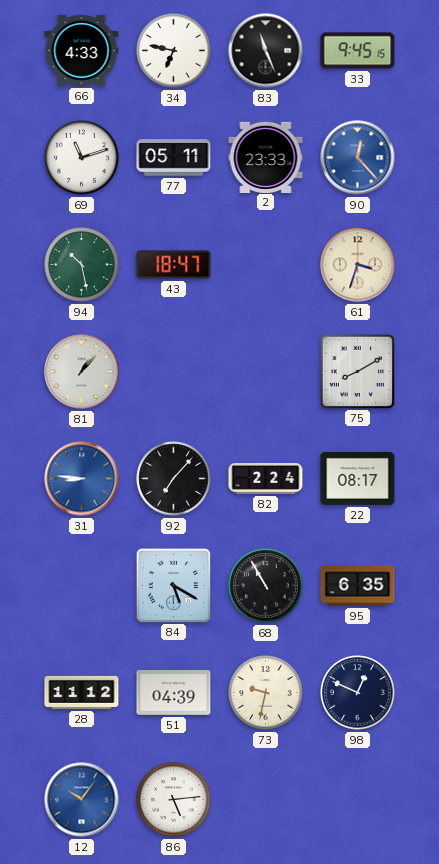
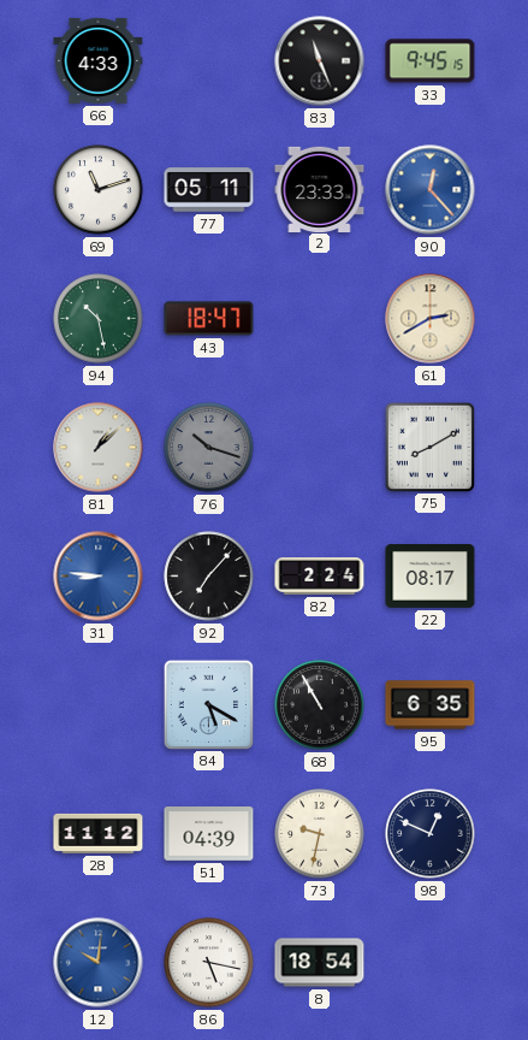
34: 6:47 -> none
61: 3:33 -> 2:40
81: 1:07 -> 1:08
76: none -> 10:18
12: 10:06 -> 10:01
86: 5:14 -> 5:17
8: none -> 18:54
